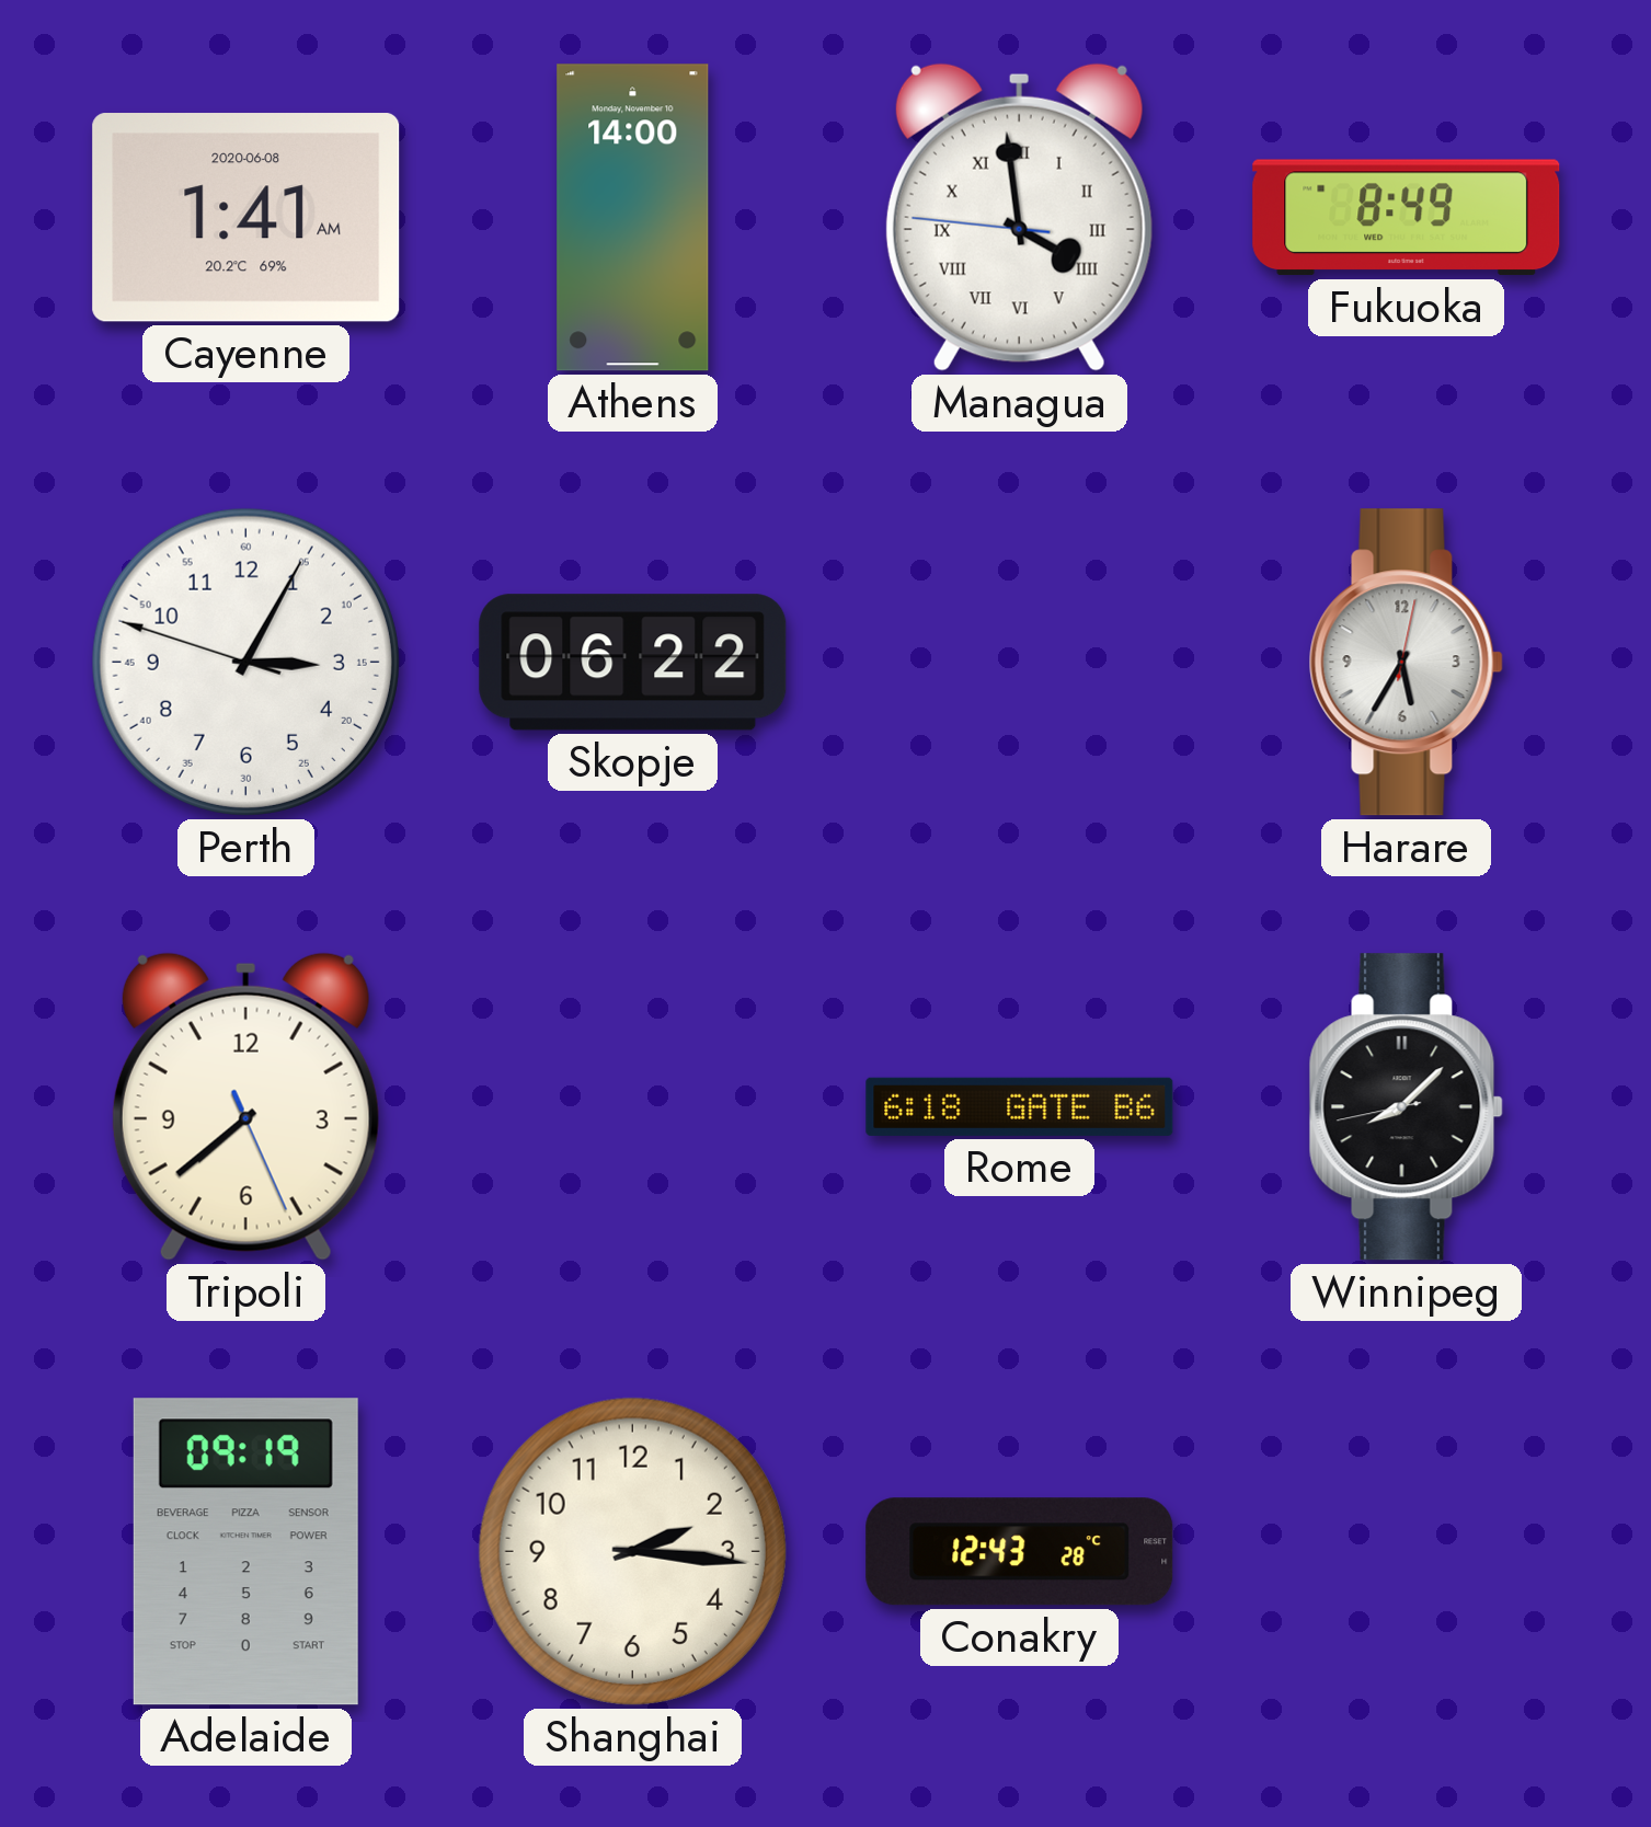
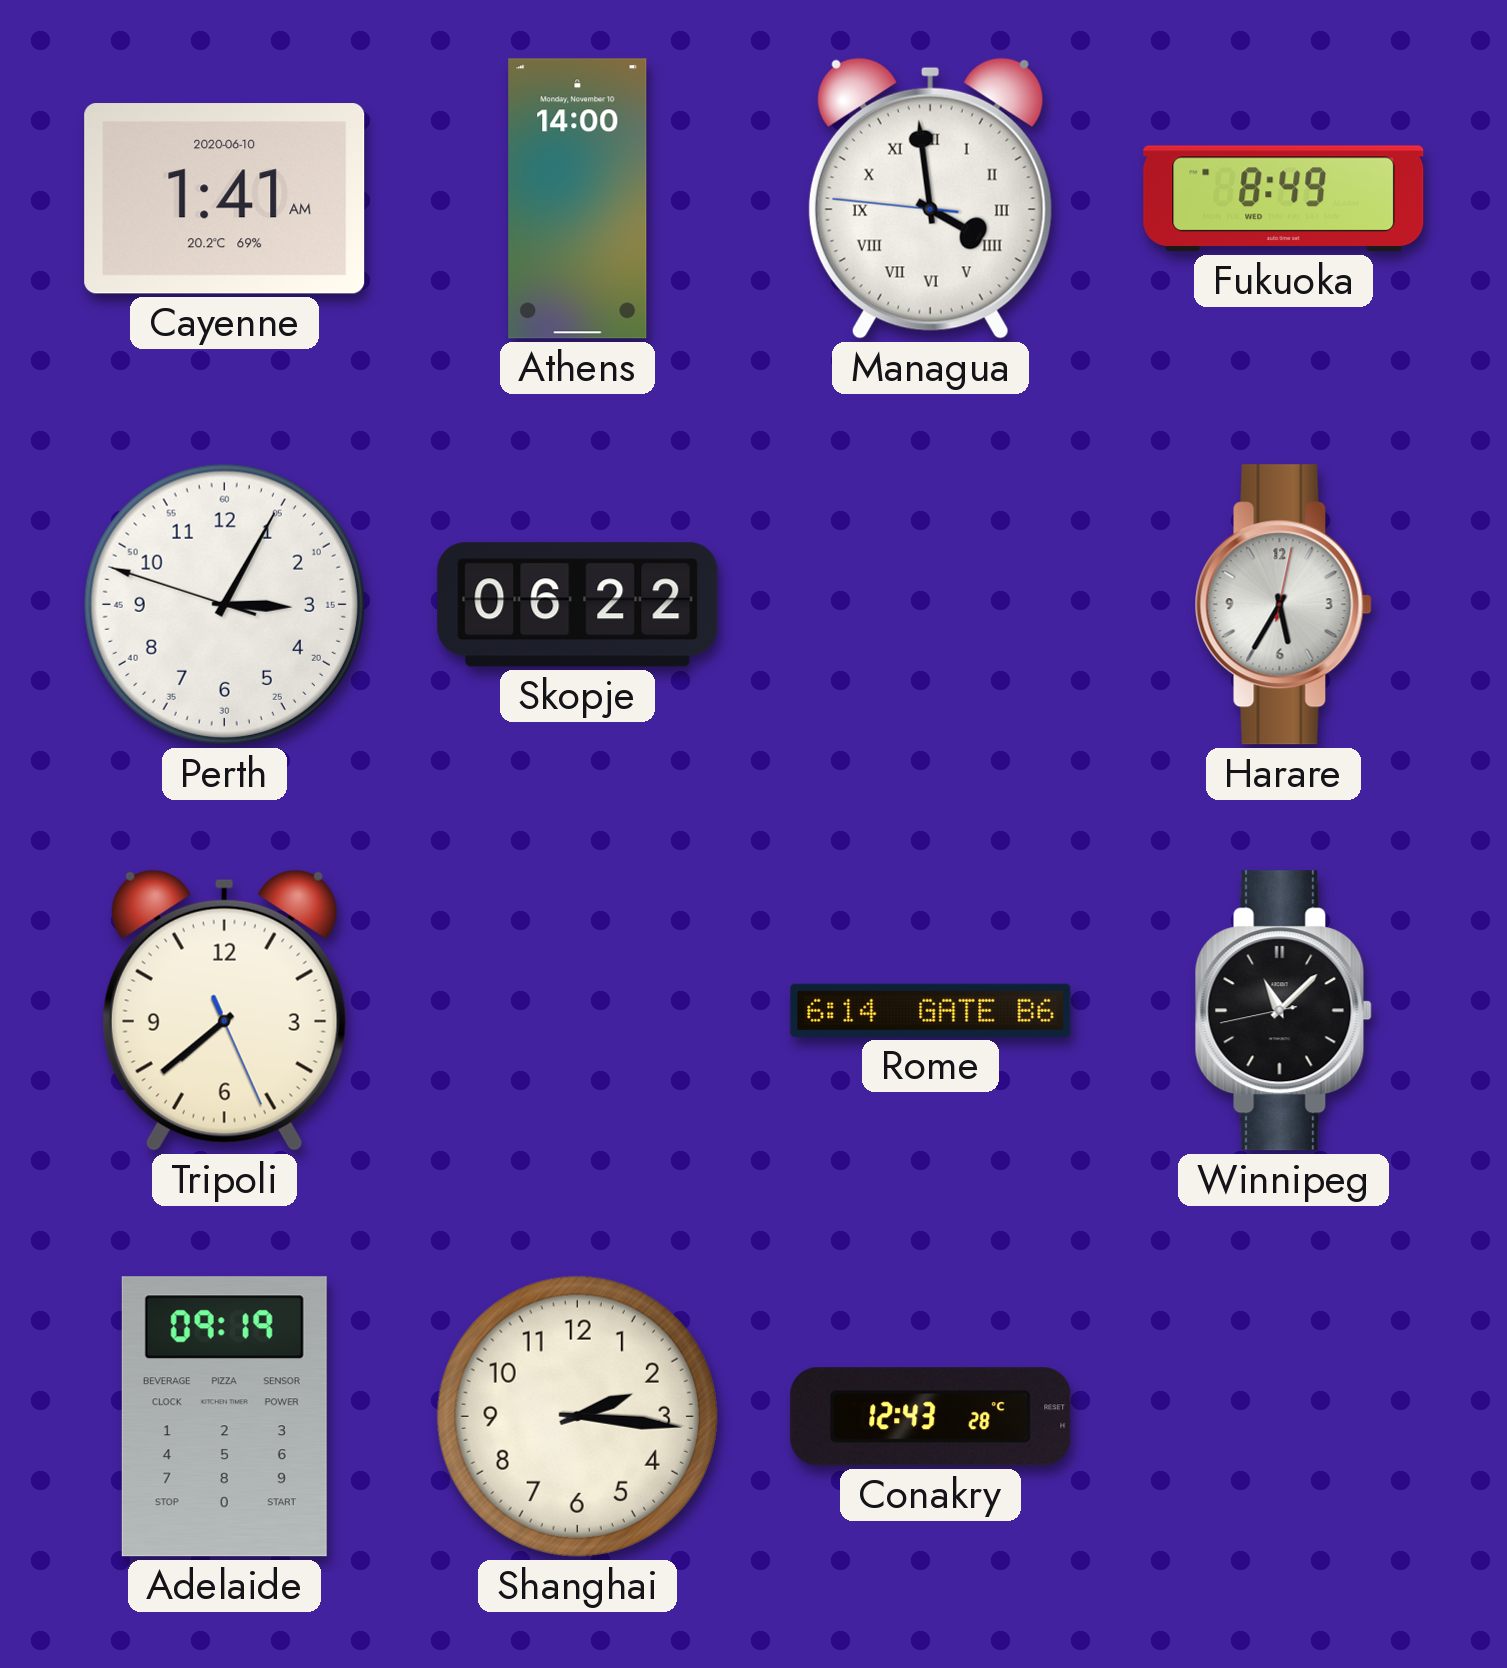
Cayenne date: 2020-06-08 -> 2020-06-10
Rome: 6:18 -> 6:14
Winnipeg: 8:07 -> 11:07
